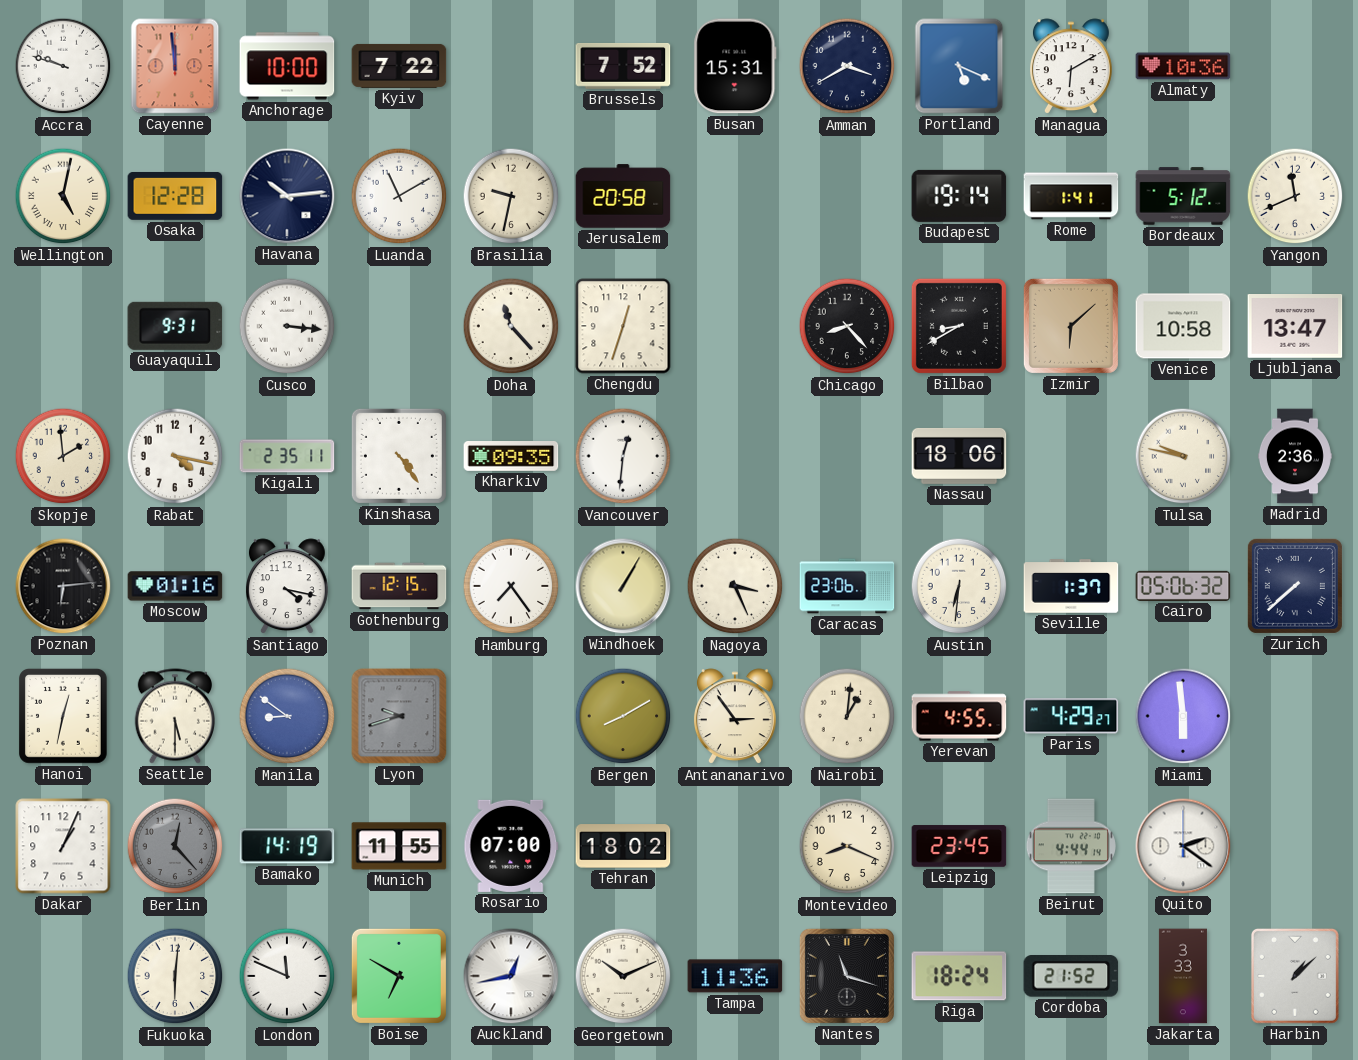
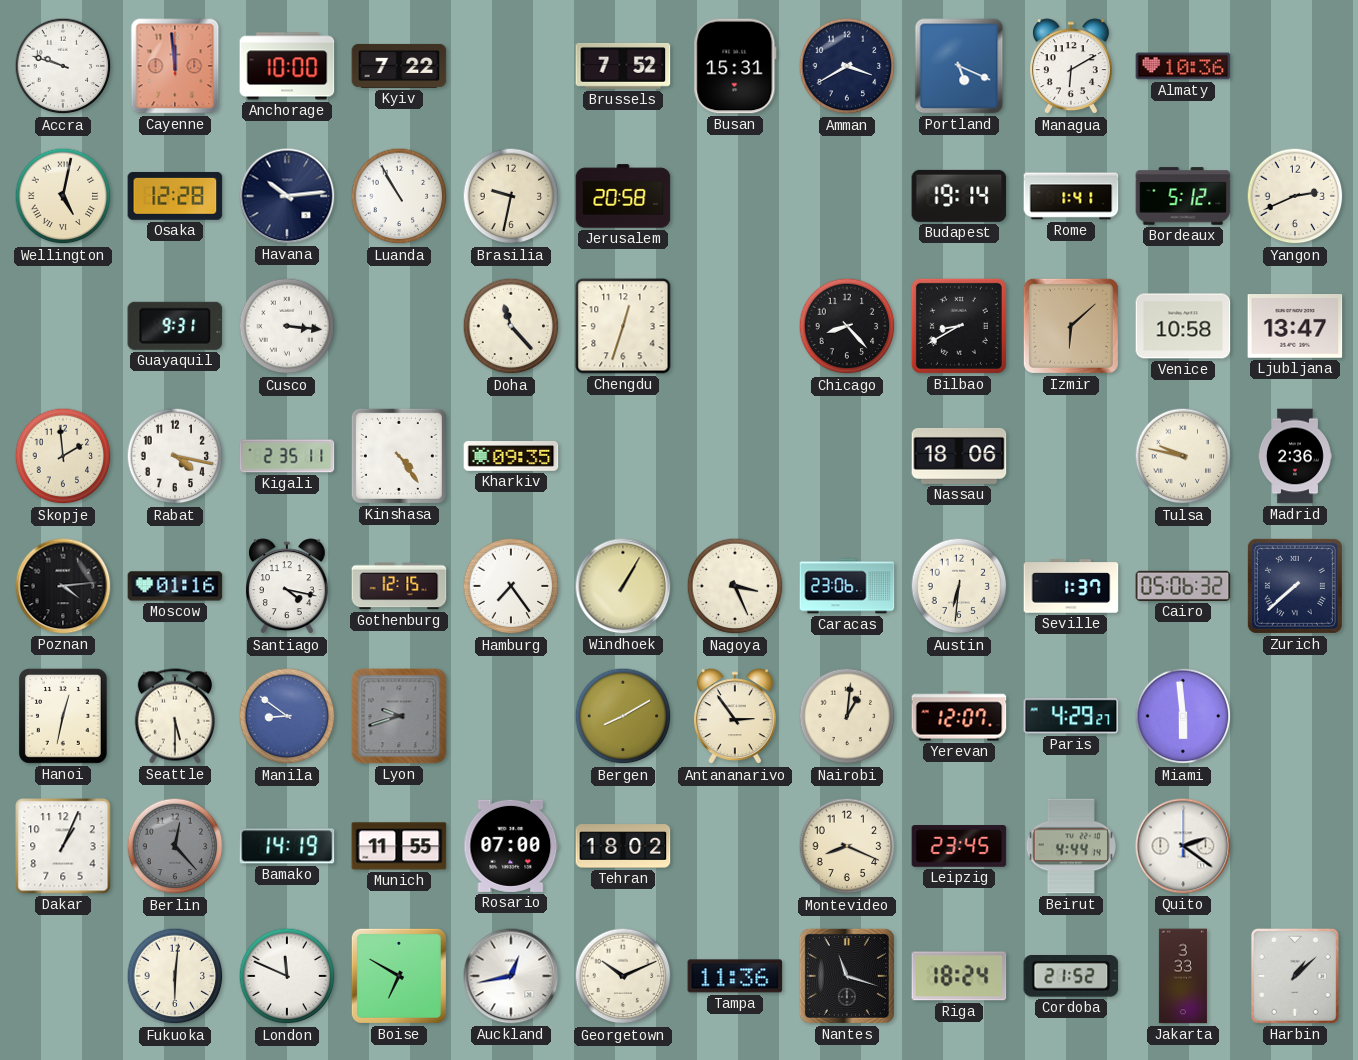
Luanda: 11:10 -> 10:55
Yangon: 11:41 -> 2:41
Vancouver: 12:31 -> none
Poznan: 6:14 -> 4:14
Yerevan: 4:55 -> 12:07
